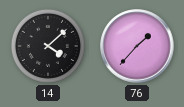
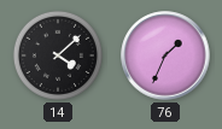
76: 1:37 -> 1:34
